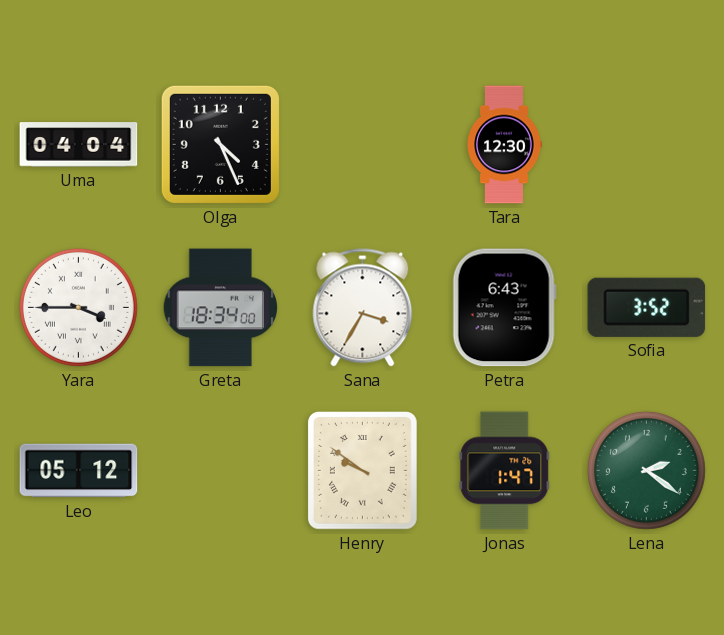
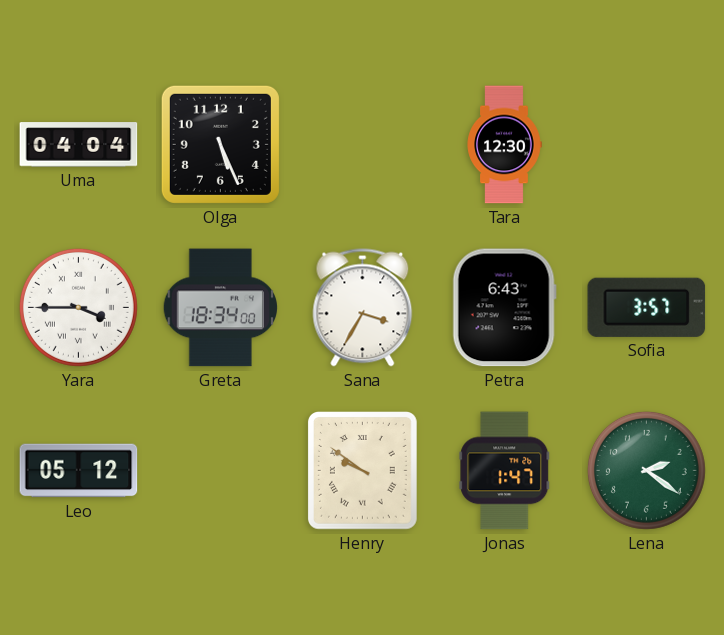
Olga: 4:26 -> 5:26
Sofia: 3:52 -> 3:57
